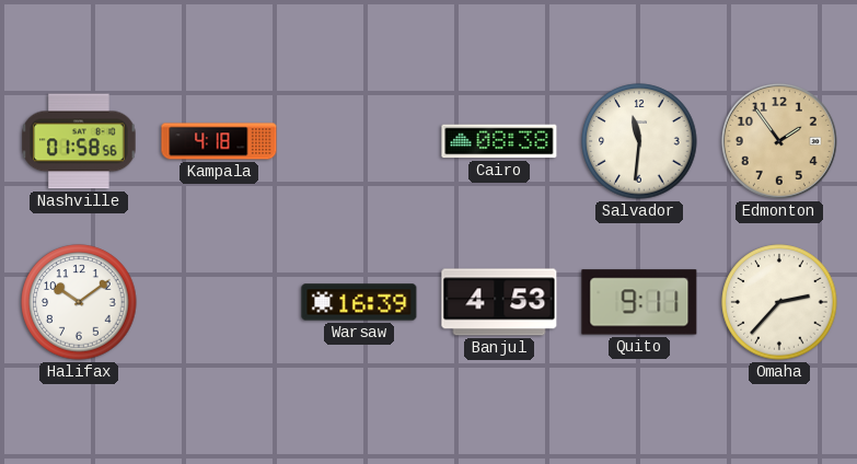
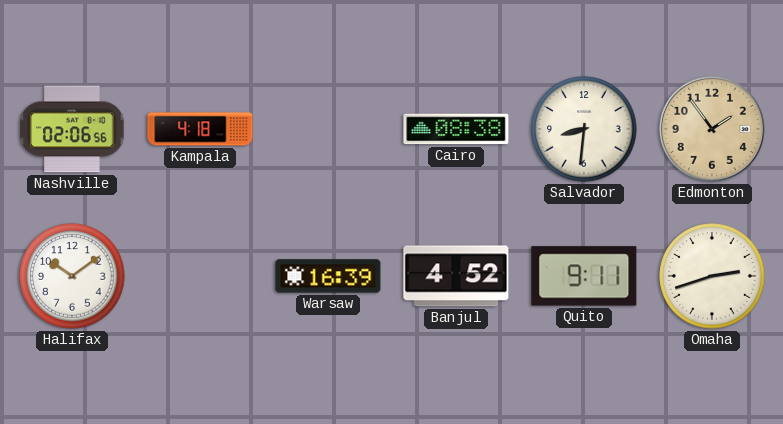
Nashville: 01:58 -> 02:06
Salvador: 11:31 -> 8:31
Banjul: 4:53 -> 4:52
Omaha: 2:37 -> 2:42
